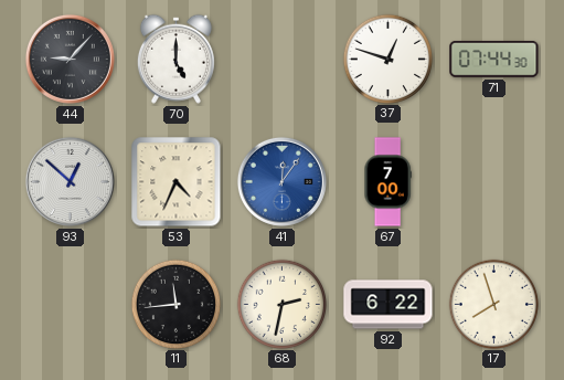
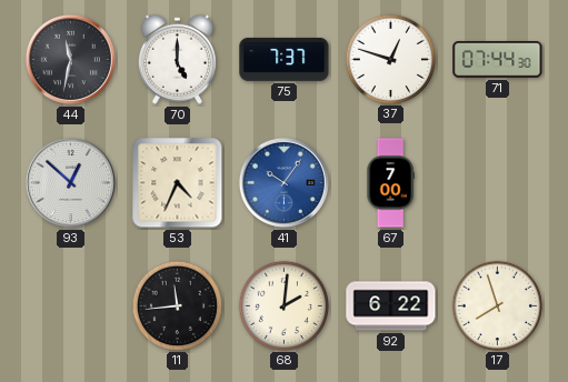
44: 9:07 -> 11:32
75: none -> 7:37
41: 12:06 -> 10:06
68: 2:32 -> 2:01
